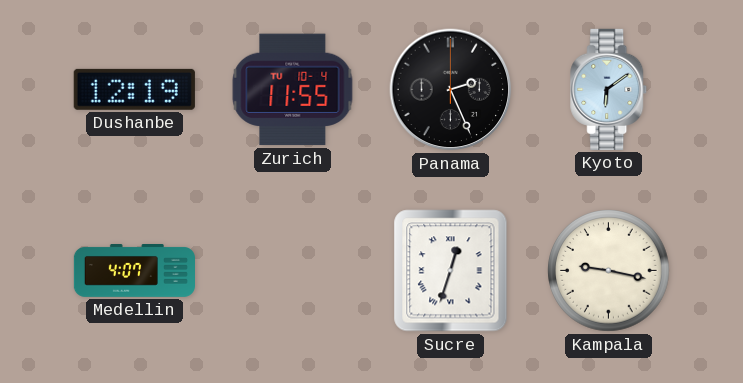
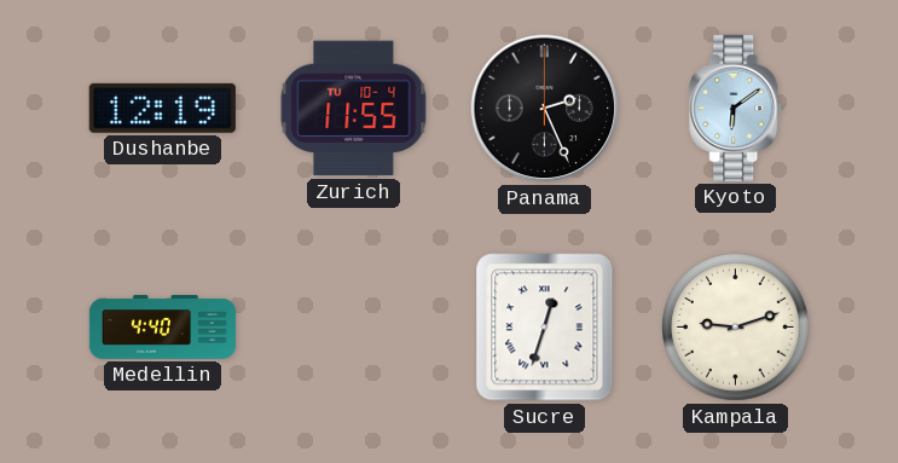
Medellin: 4:07 -> 4:40
Kampala: 9:17 -> 9:12
